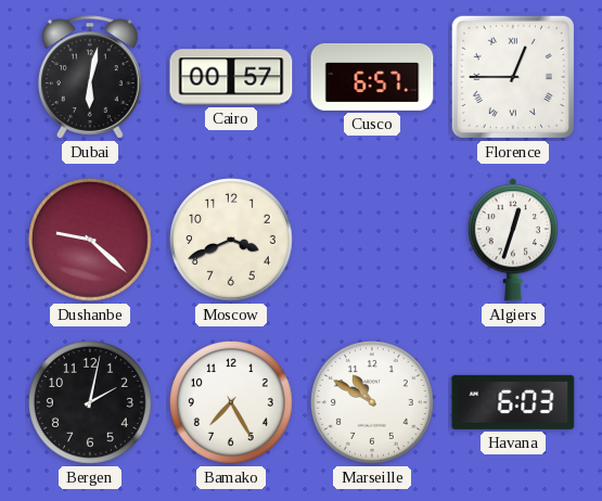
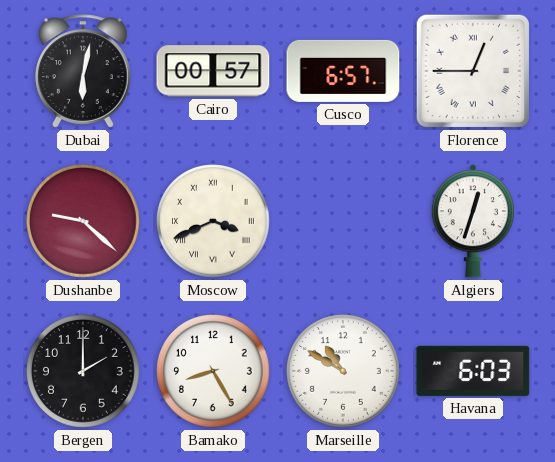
Moscow numerals: Arabic -> Roman
Bergen: 2:02 -> 2:00
Bamako: 7:25 -> 8:25
